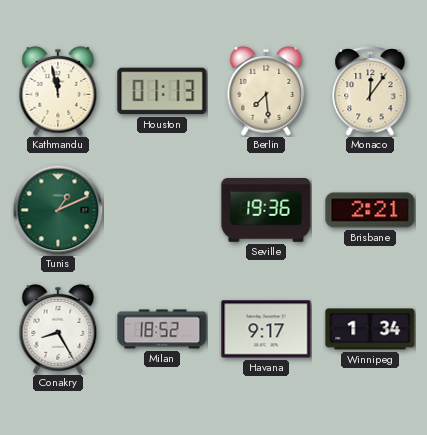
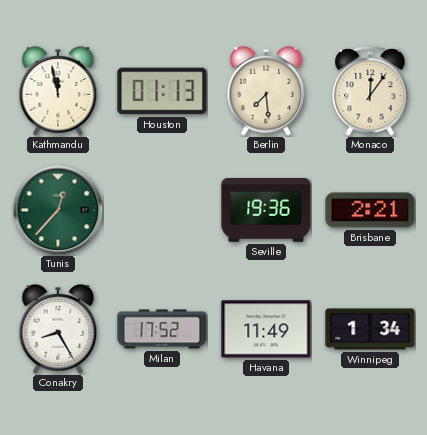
Tunis: 1:11 -> 12:37
Milan: 18:52 -> 17:52
Havana: 9:17 -> 11:49
